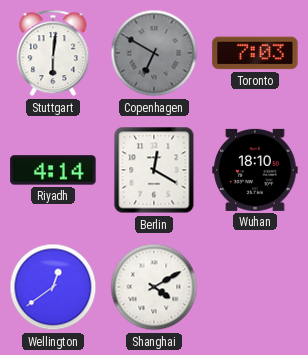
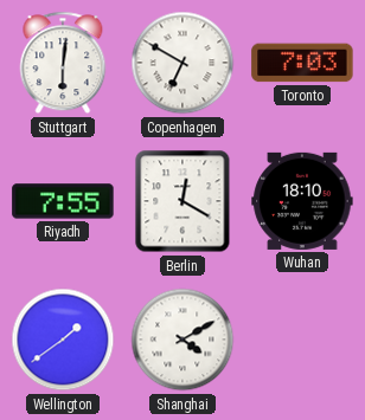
Copenhagen dial: grey -> white
Riyadh: 4:14 -> 7:55
Wellington: 12:39 -> 1:39
